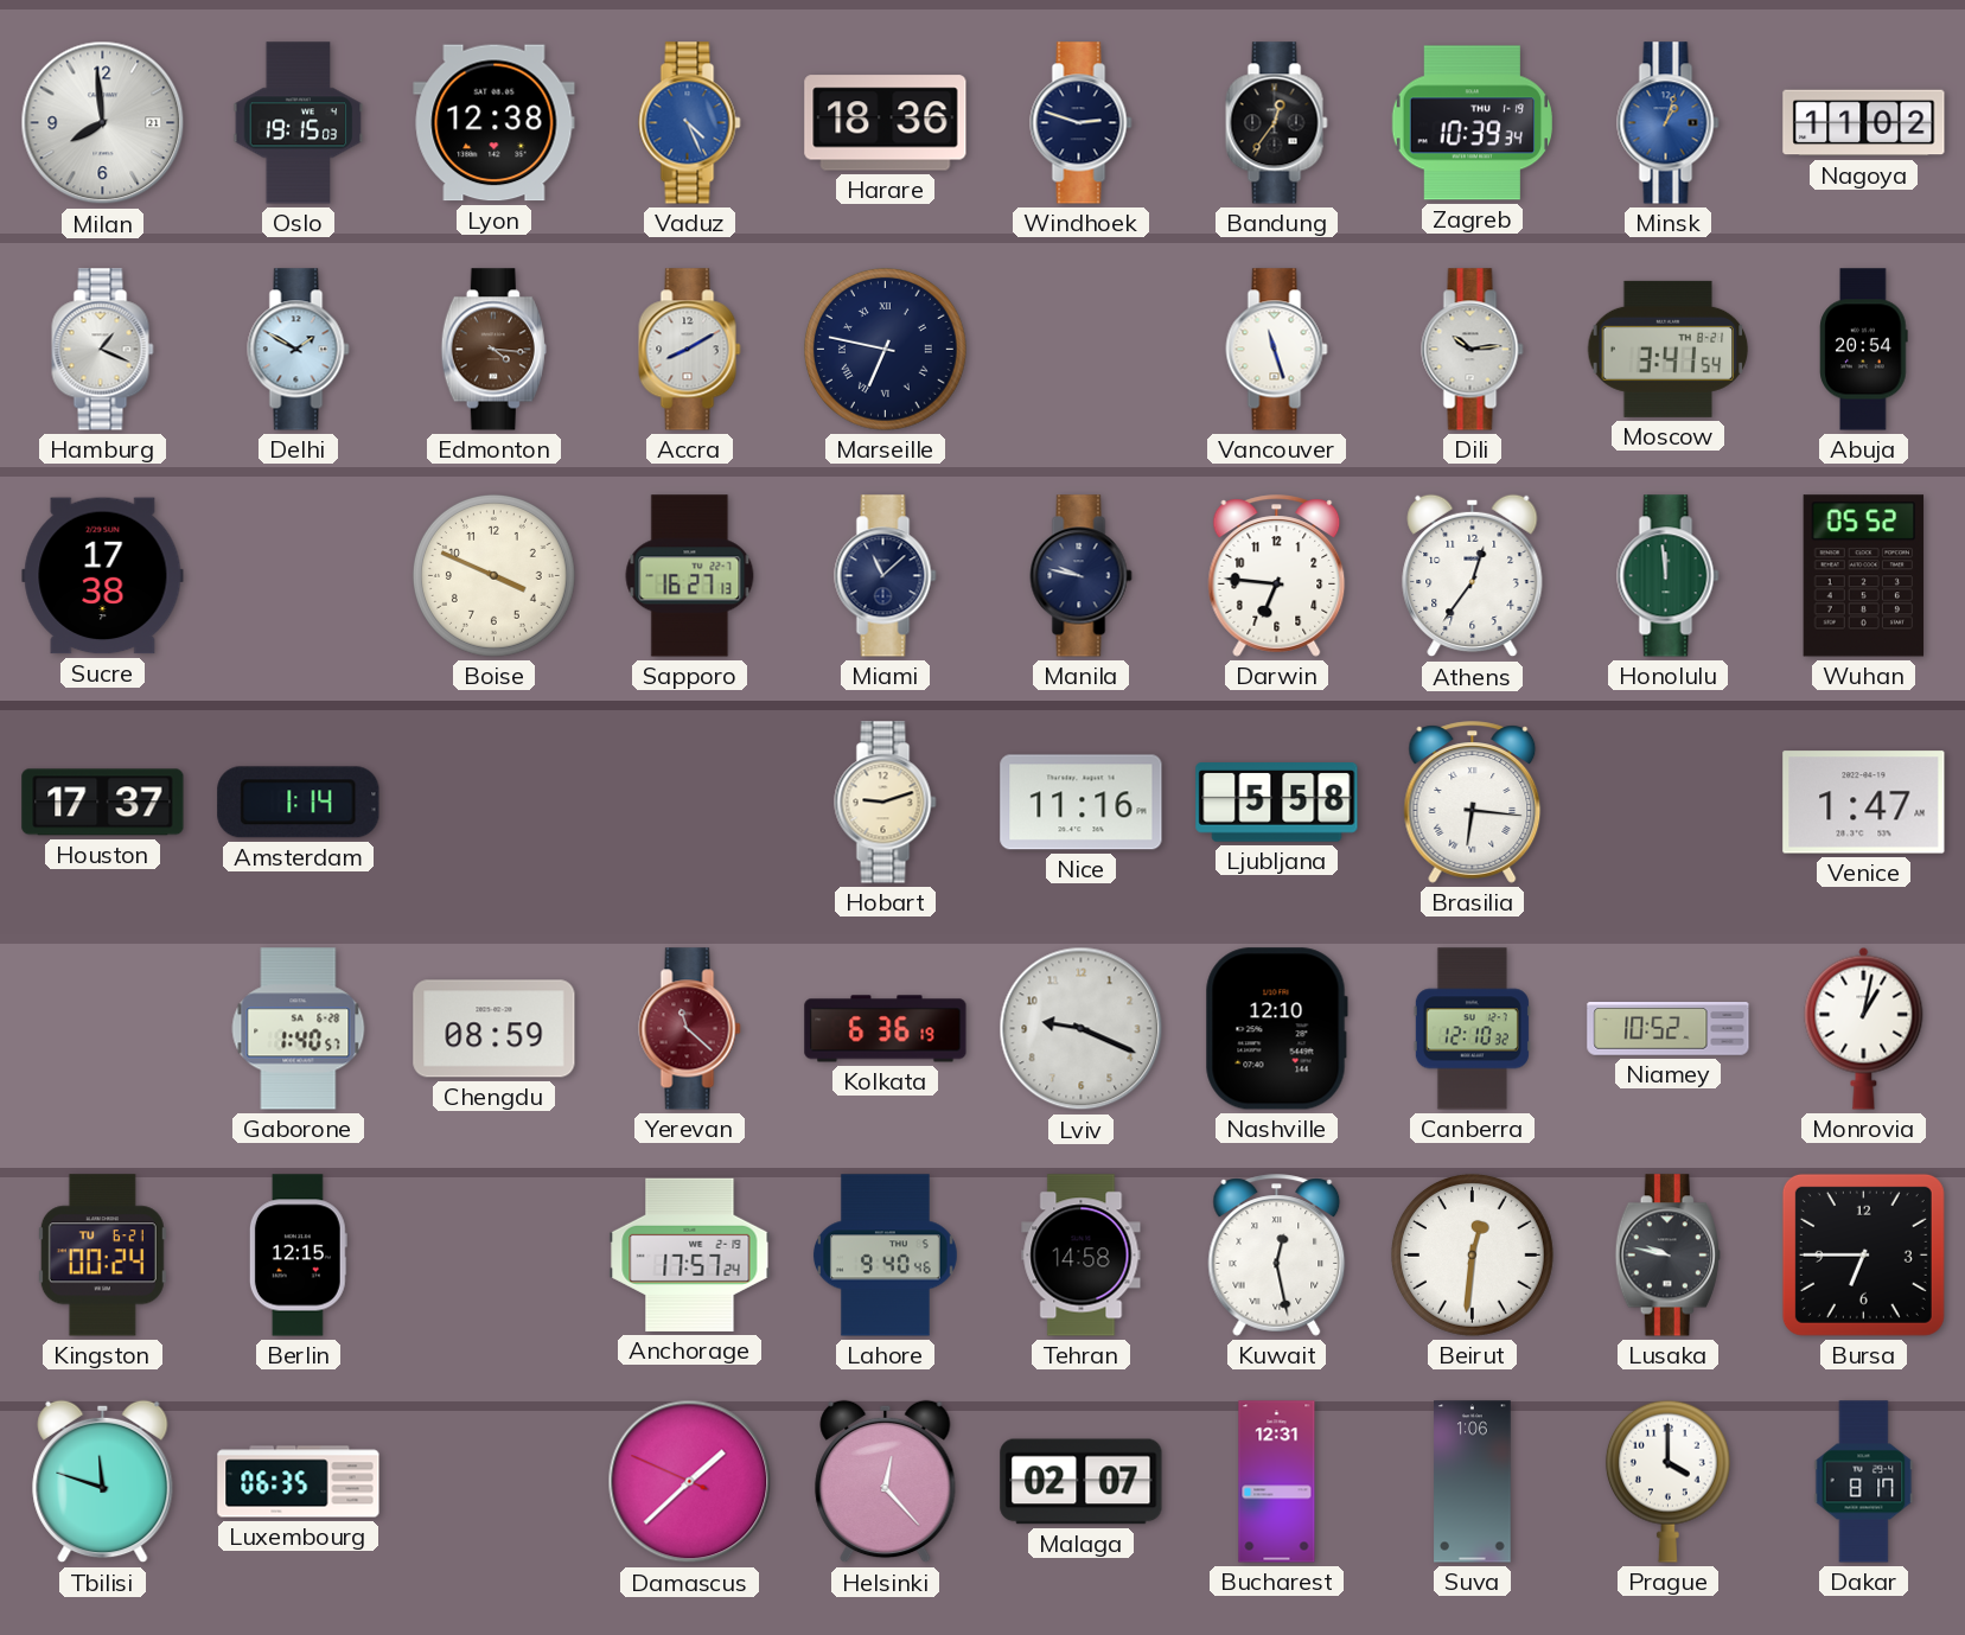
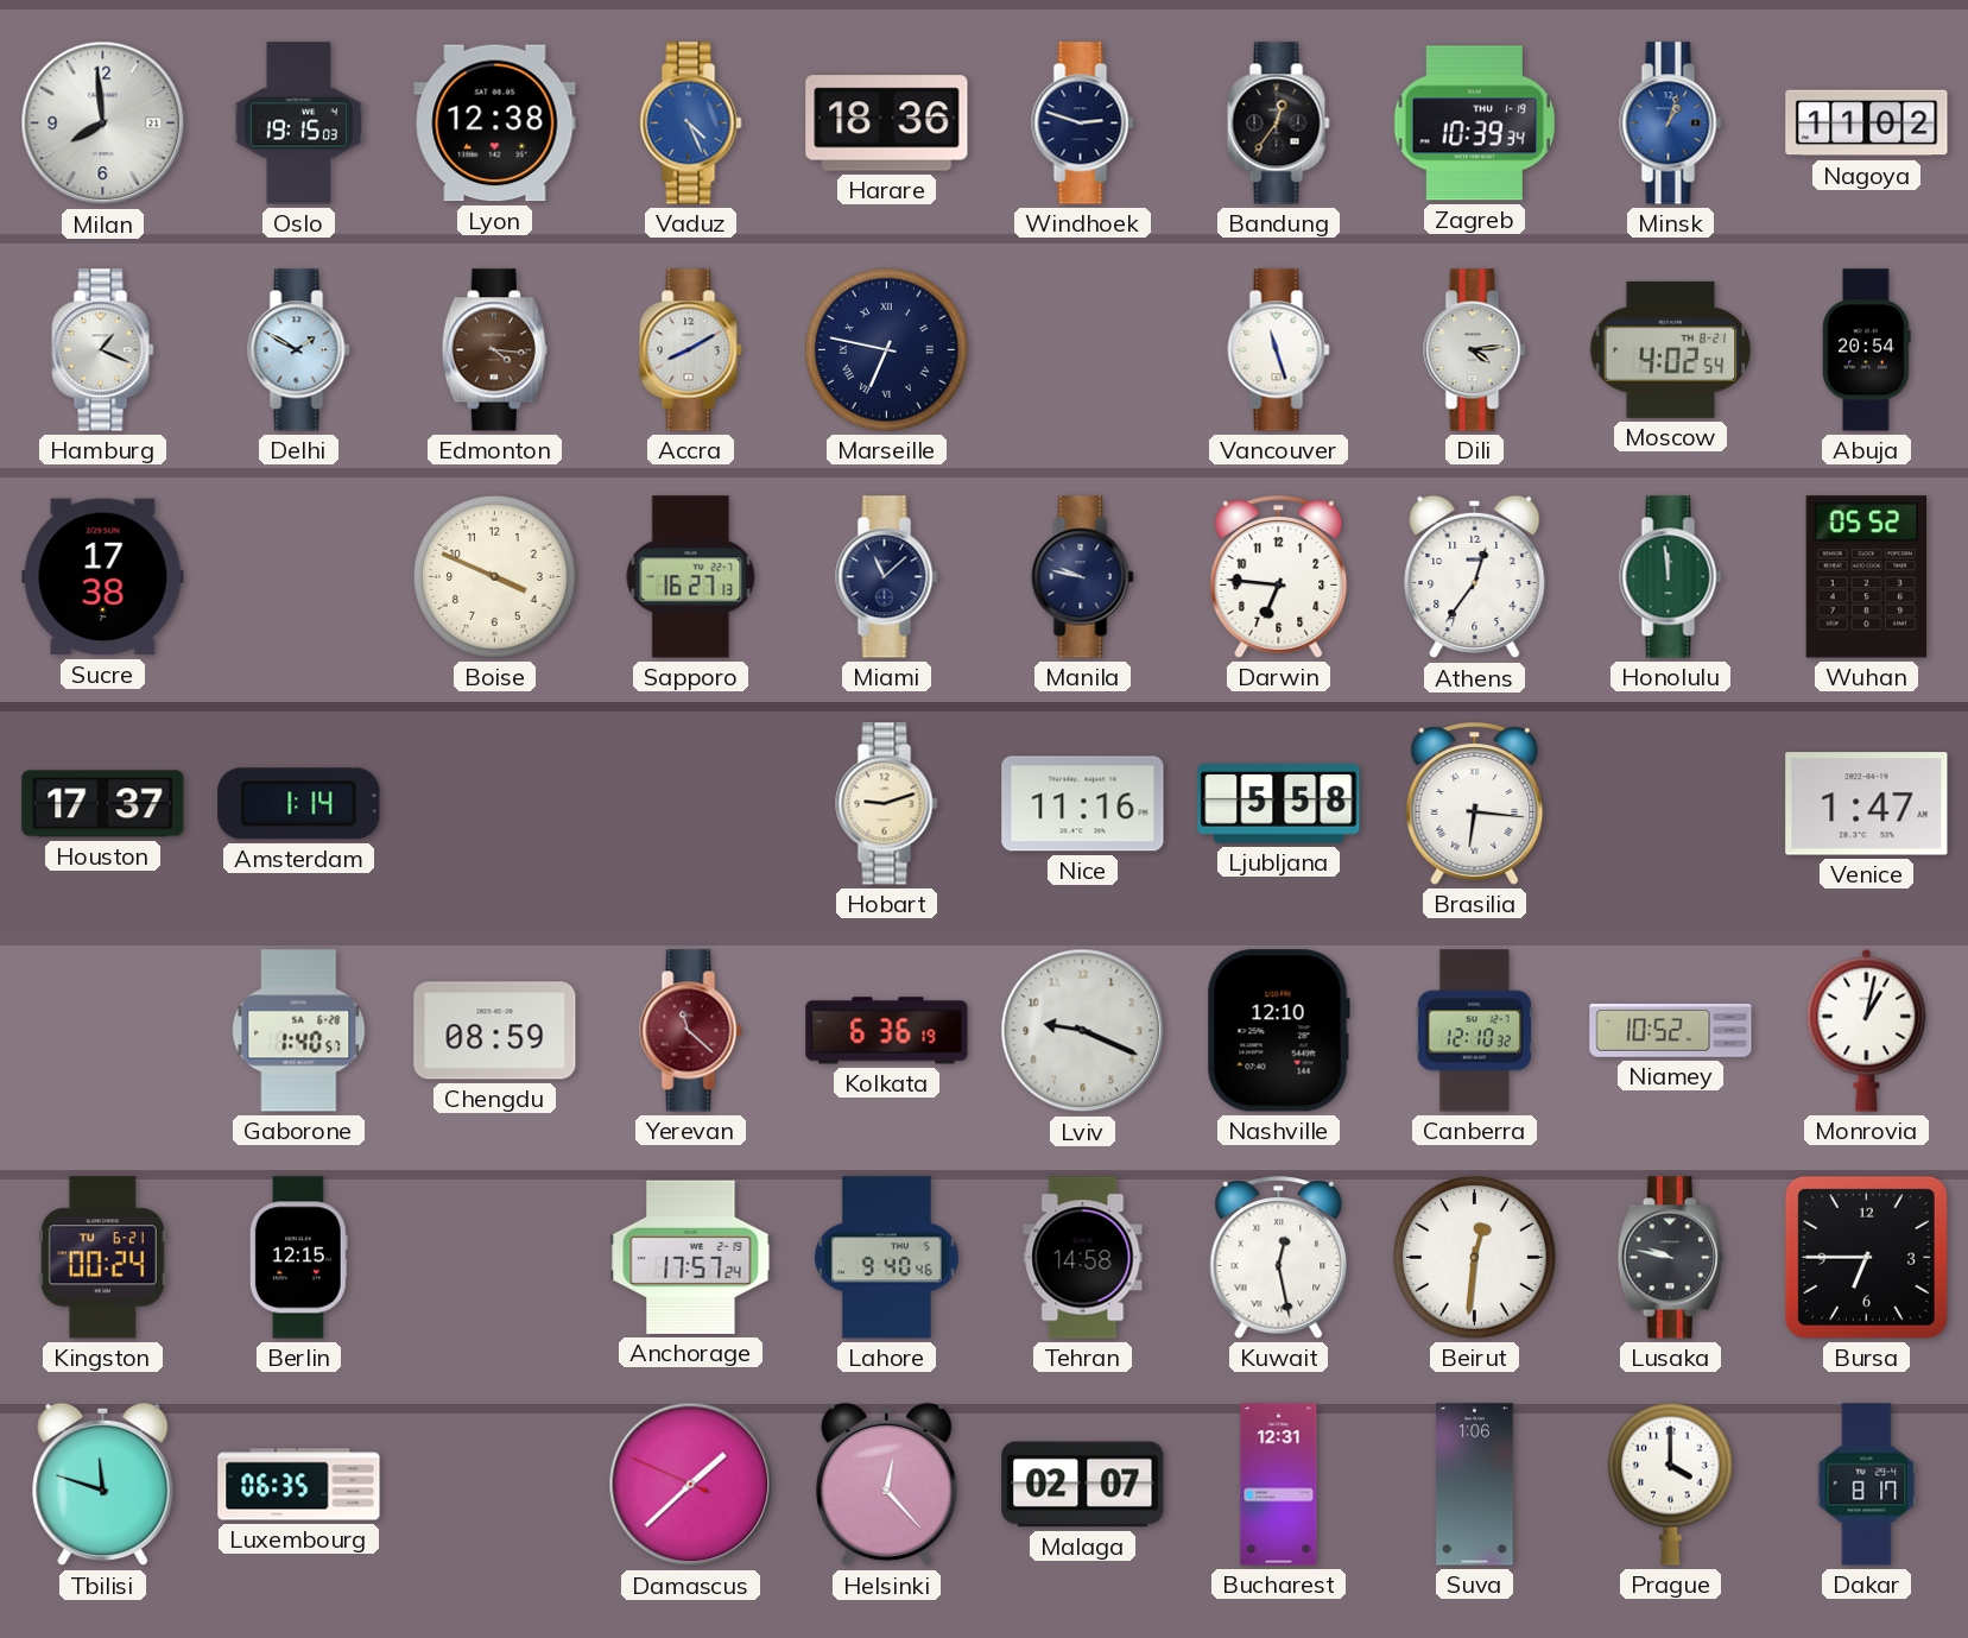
Dili: 10:14 -> 4:14
Moscow: 3:41 -> 4:02
